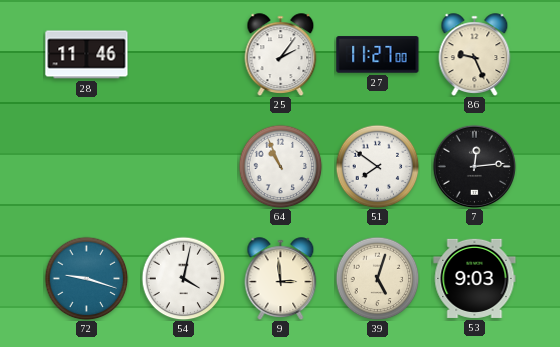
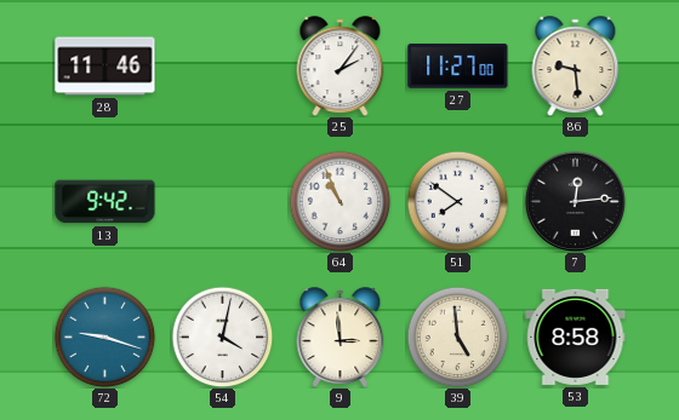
86: 9:26 -> 9:29
13: none -> 9:42
39: 5:03 -> 4:59
53: 9:03 -> 8:58
